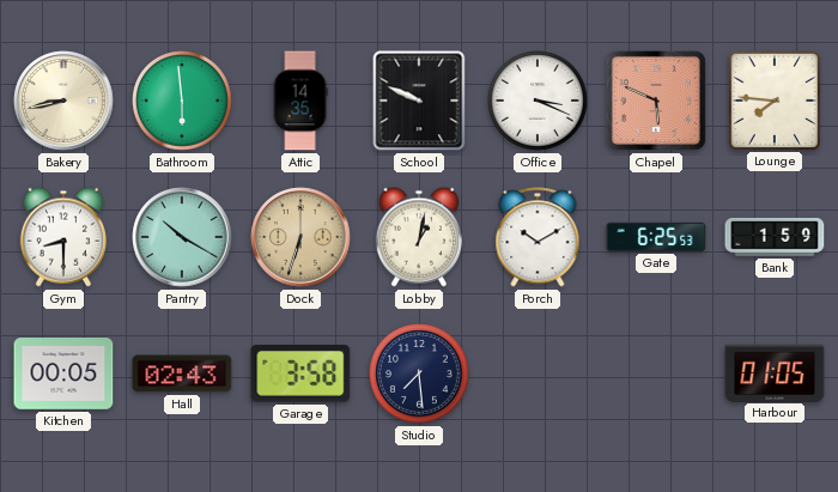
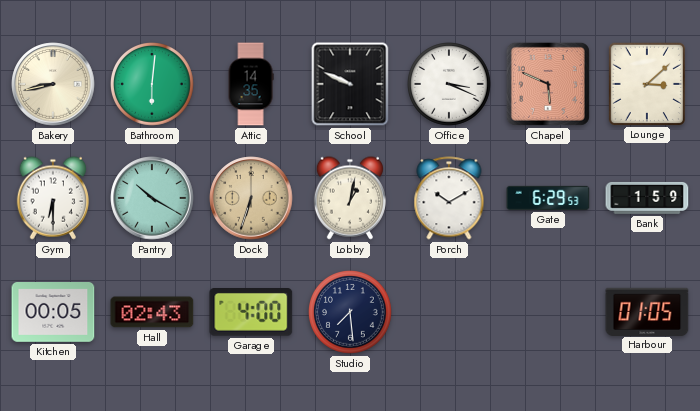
Bathroom: 5:59 -> 6:01
Lounge: 7:46 -> 3:08
Gym: 8:30 -> 6:30
Gate: 6:25 -> 6:29
Garage: 3:58 -> 4:00
